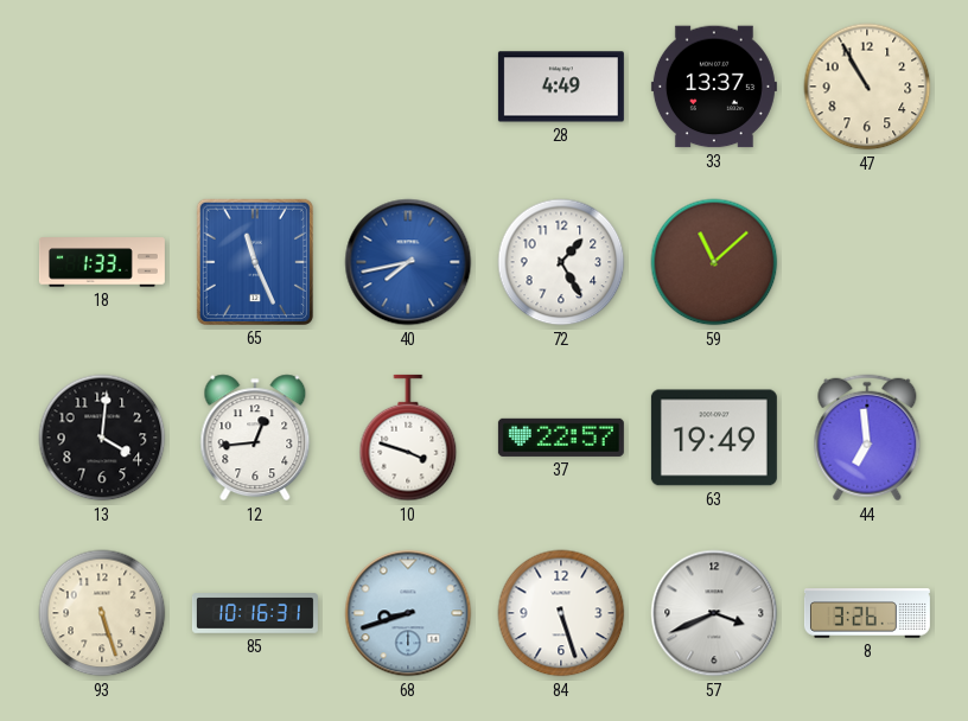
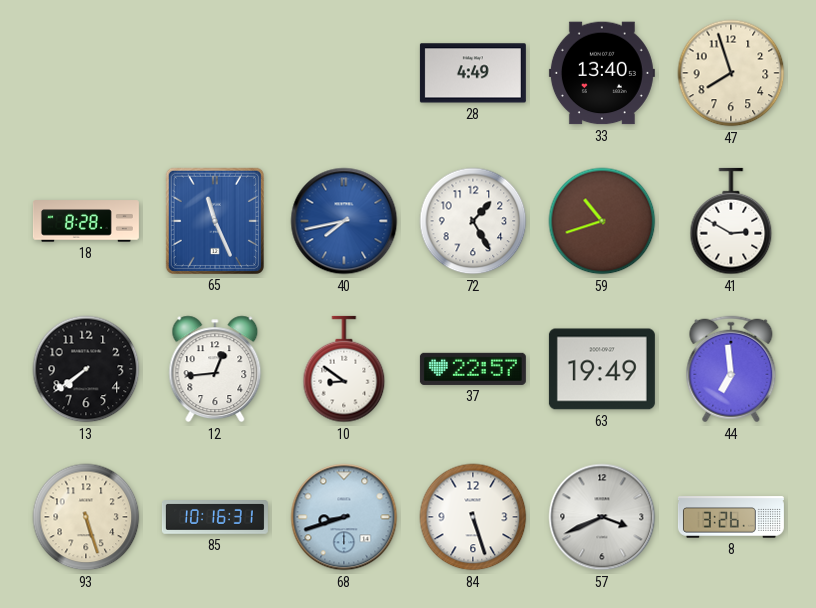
33: 13:37 -> 13:40
47: 10:55 -> 7:57
18: 1:33 -> 8:28
59: 11:08 -> 10:42
41: none -> 2:50
13: 4:01 -> 7:39
10: 3:48 -> 8:51
